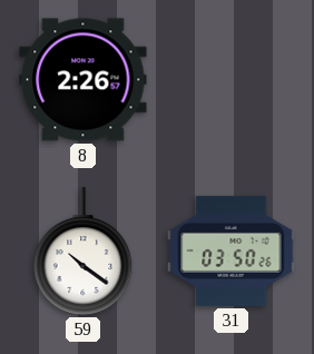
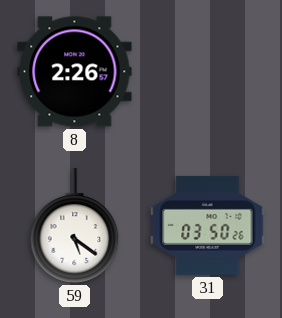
59: 10:21 -> 5:21
